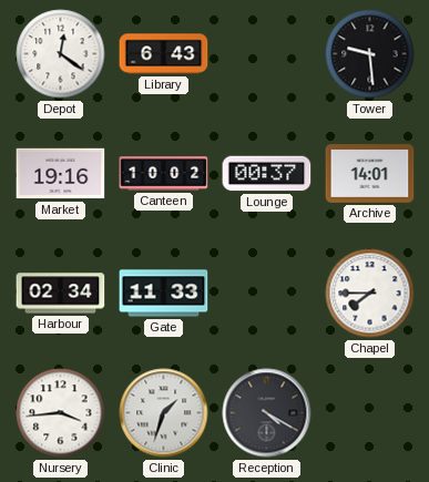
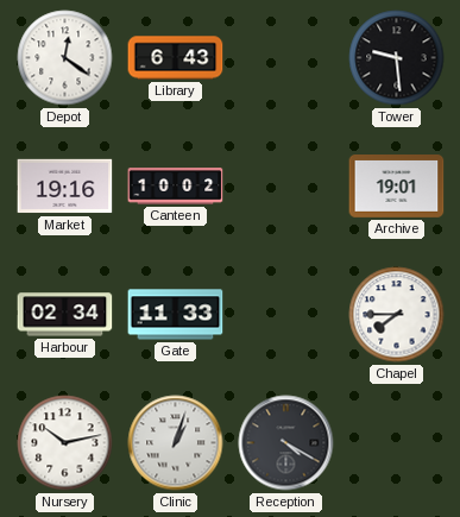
Lounge: 00:37 -> none
Archive: 14:01 -> 19:01
Nursery: 3:44 -> 10:13
Clinic: 1:33 -> 1:03
